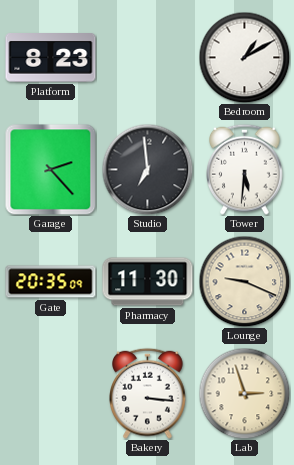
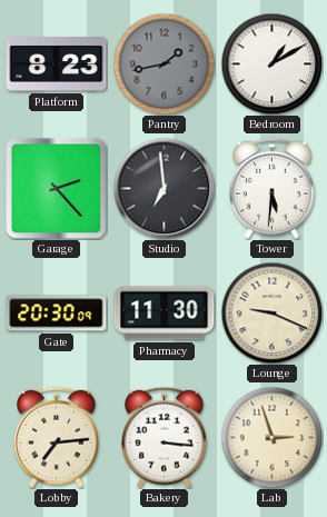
Pantry: none -> 1:43
Gate: 20:35 -> 20:30
Lobby: none -> 7:14
